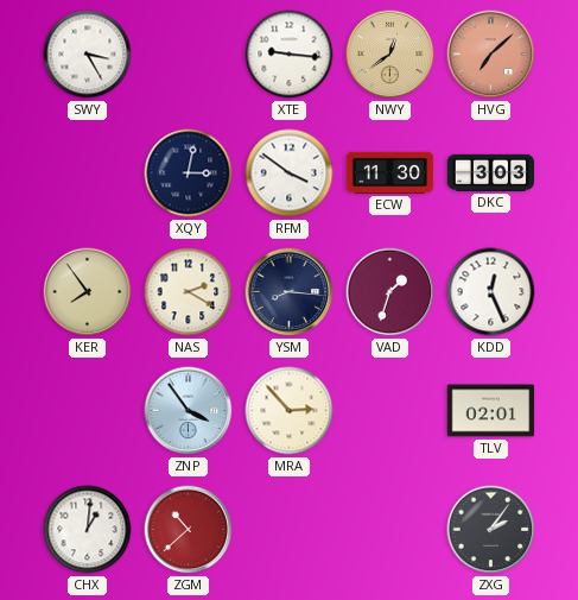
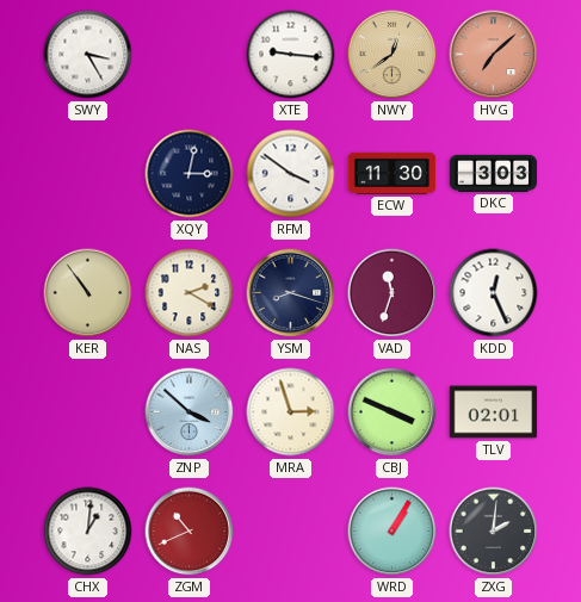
KER: 7:54 -> 10:54
YSM: 8:16 -> 8:18
VAD: 1:33 -> 11:33
ZNP: 3:54 -> 3:52
MRA: 2:53 -> 2:57
CBJ: none -> 3:49
ZGM: 10:38 -> 10:41
WRD: none -> 1:05
ZXG: 2:06 -> 2:01
